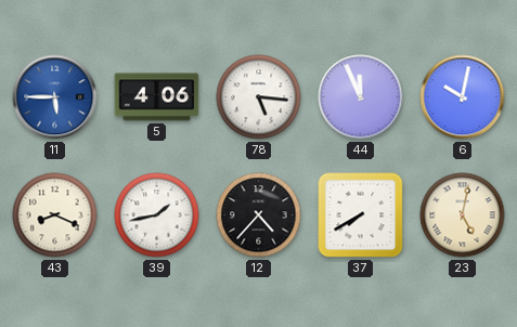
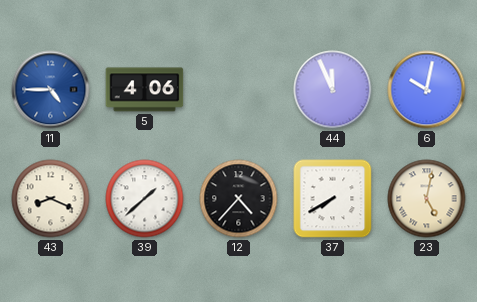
11: 5:45 -> 4:45
78: 5:16 -> none
39: 1:43 -> 1:38
